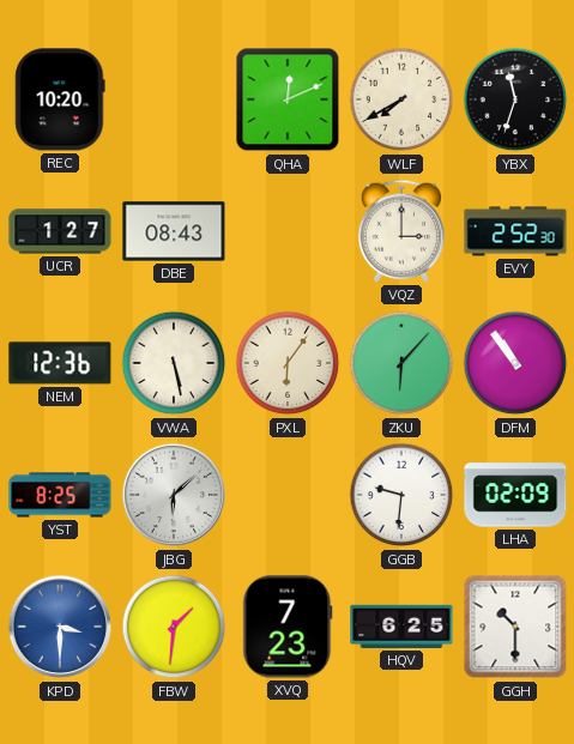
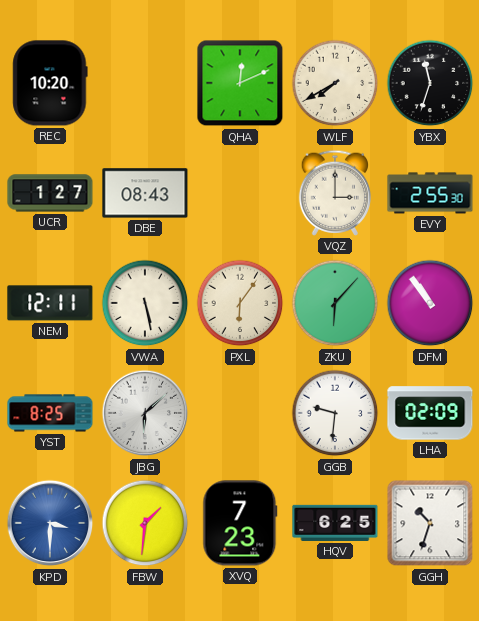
EVY: 2:52 -> 2:55
NEM: 12:36 -> 12:11
GGH: 10:30 -> 10:33
